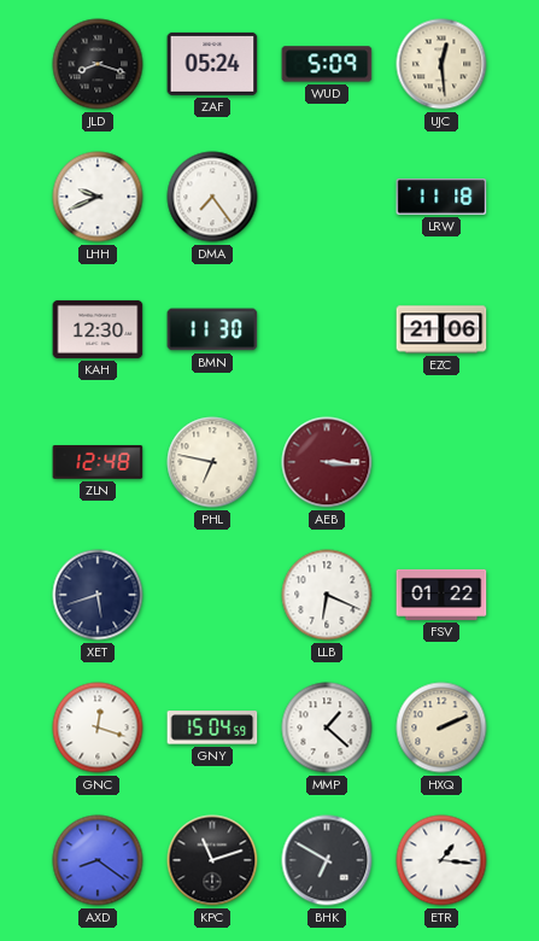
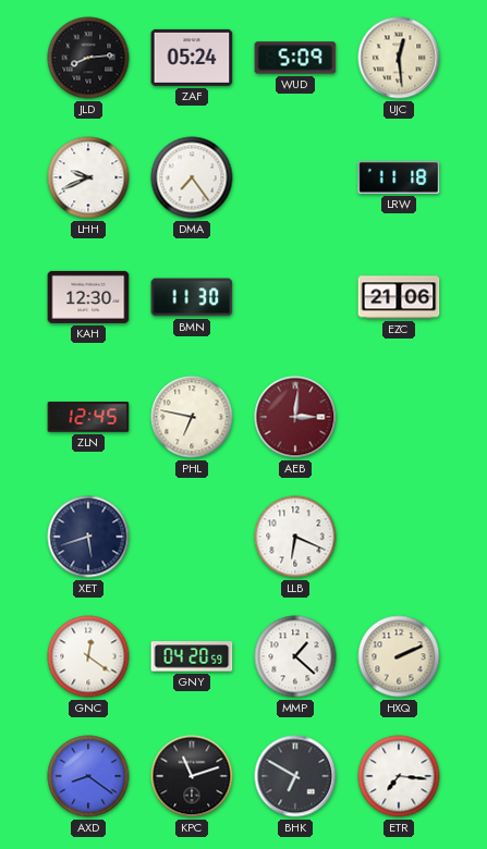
JLD: 8:18 -> 8:14
ZLN: 12:48 -> 12:45
AEB: 3:16 -> 3:01
FSV: 01:22 -> none
GNC: 12:18 -> 12:21
GNY: 15:04 -> 04:20
ETR: 1:16 -> 7:16
